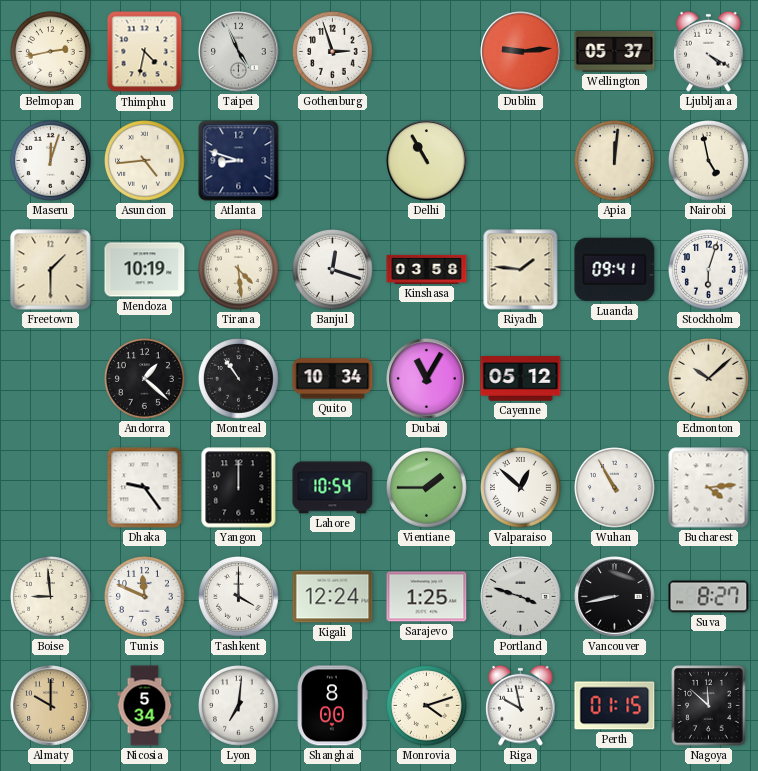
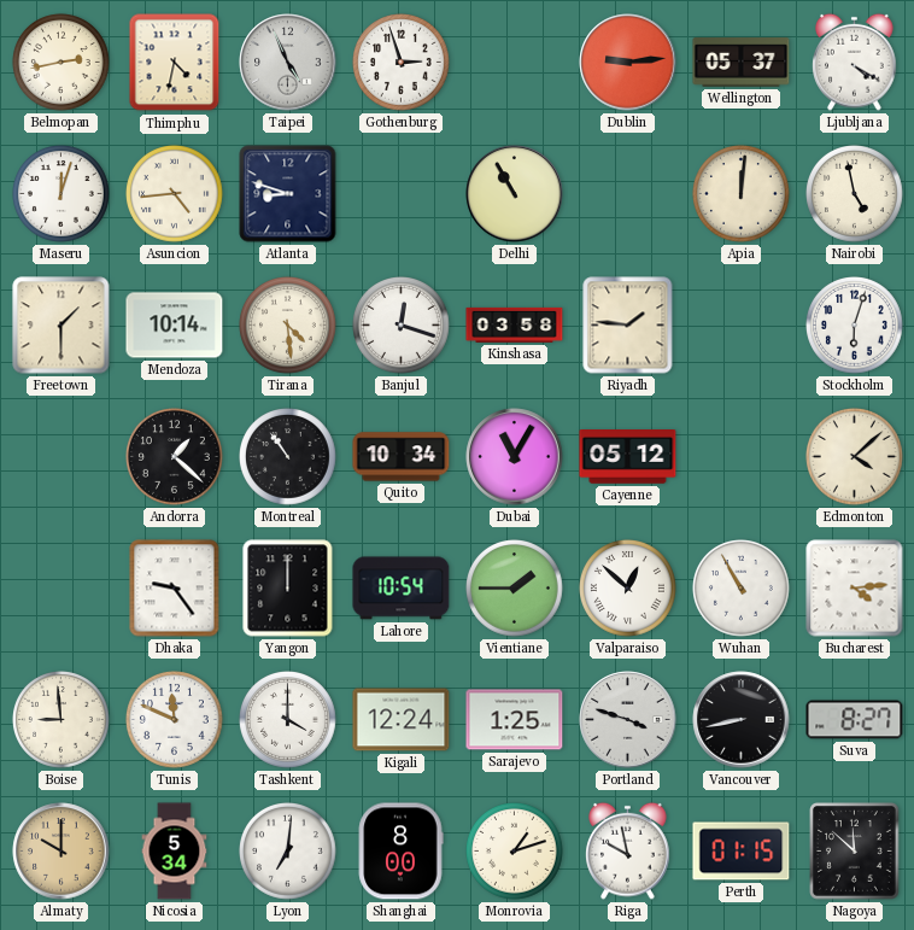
Mendoza: 10:19 -> 10:14
Luanda: 09:41 -> none
Edmonton: 10:08 -> 4:08
Monrovia: 4:12 -> 1:12
